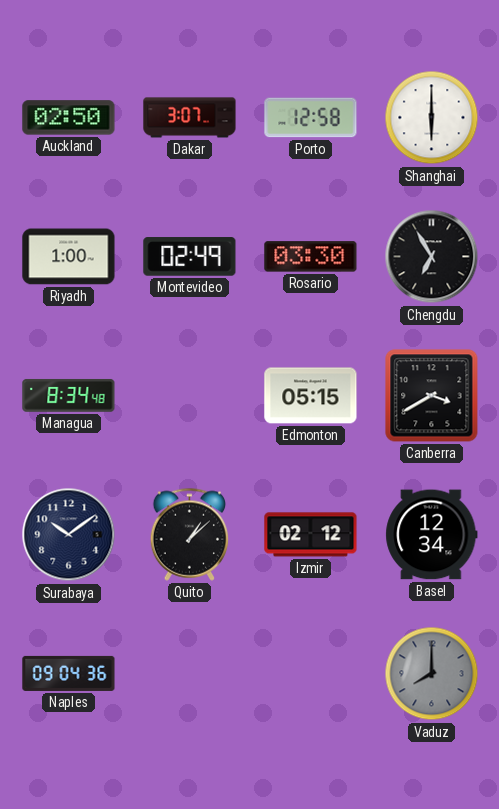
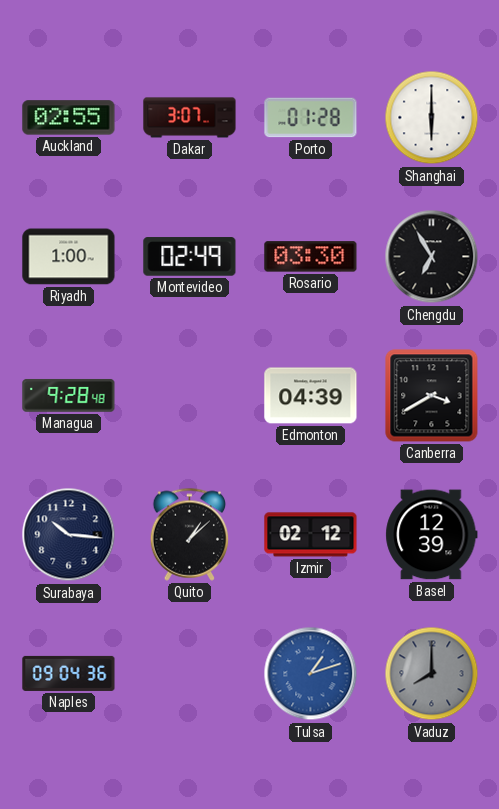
Auckland: 02:50 -> 02:55
Porto: 12:58 -> 01:28
Managua: 8:34 -> 9:28
Edmonton: 05:15 -> 04:39
Surabaya: 10:09 -> 10:16
Basel: 12:34 -> 12:39
Tulsa: none -> 1:12
